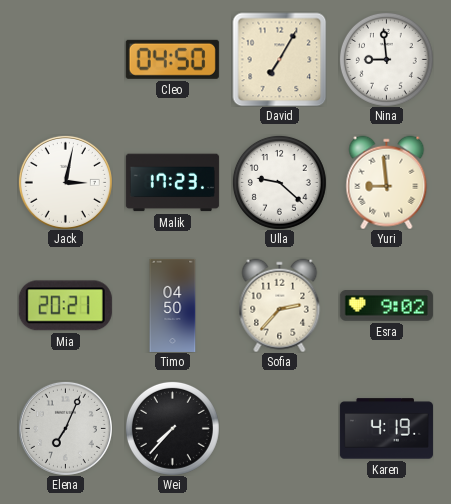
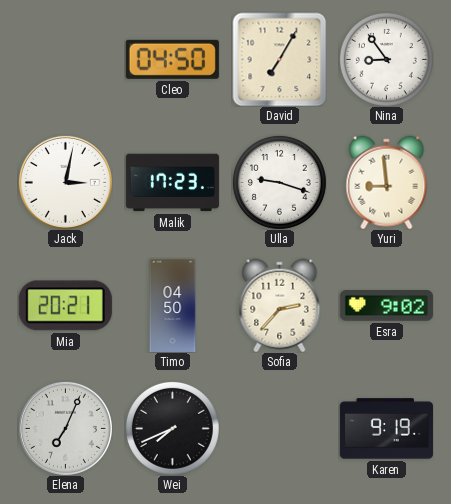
Nina: 8:59 -> 8:54
Ulla: 9:22 -> 9:18
Wei: 7:37 -> 7:41
Karen: 4:19 -> 9:19
